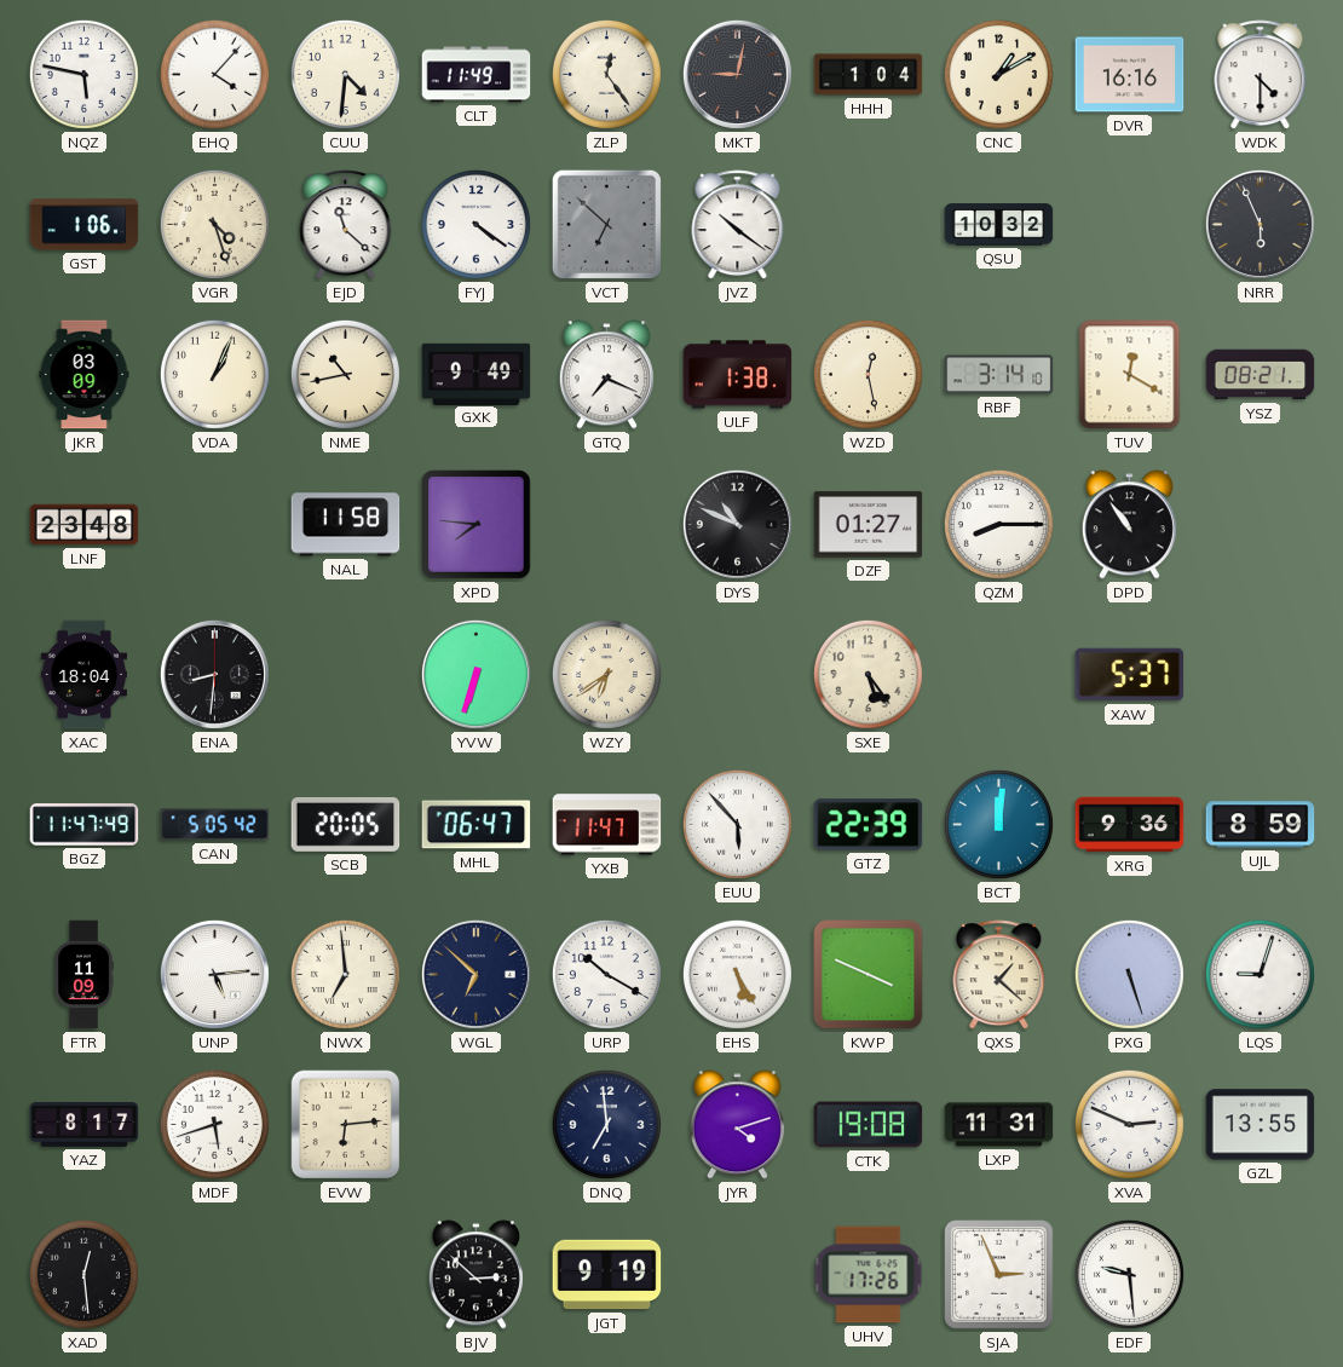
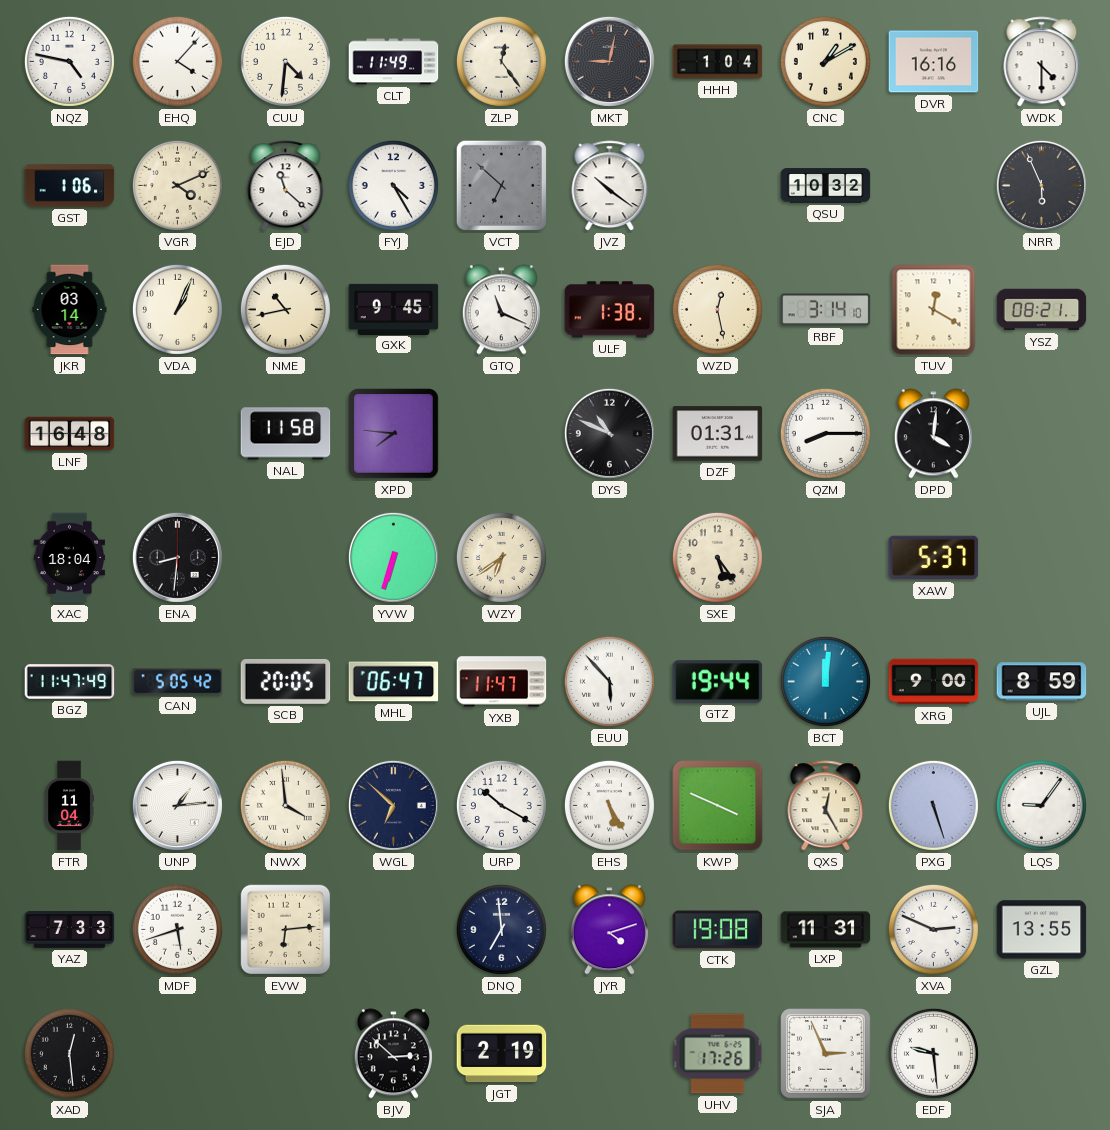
NQZ: 5:47 -> 4:47
VGR: 4:27 -> 4:11
FYJ: 4:21 -> 4:25
JKR: 03:09 -> 03:14
GXK: 9:49 -> 9:45
GTQ: 7:19 -> 11:19
LNF: 23:48 -> 16:48
DZF: 01:27 -> 01:31
DPD: 10:54 -> 4:01
GTZ: 22:39 -> 19:44
XRG: 9:36 -> 9:00
FTR: 11:09 -> 11:04
UNP: 5:14 -> 1:14
NWX: 6:59 -> 3:59
QXS: 1:22 -> 12:25
LQS: 9:03 -> 9:06
YAZ: 8:17 -> 7:33
JGT: 9:19 -> 2:19
